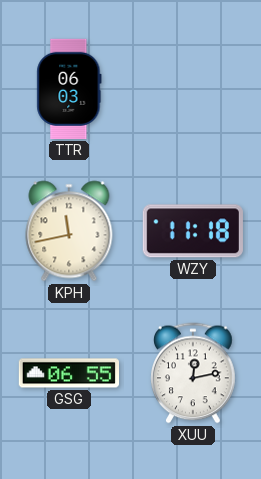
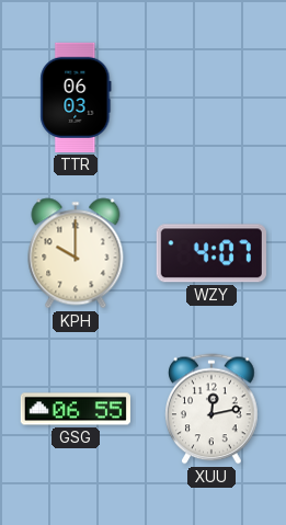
KPH: 11:43 -> 10:00
WZY: 11:18 -> 4:07
